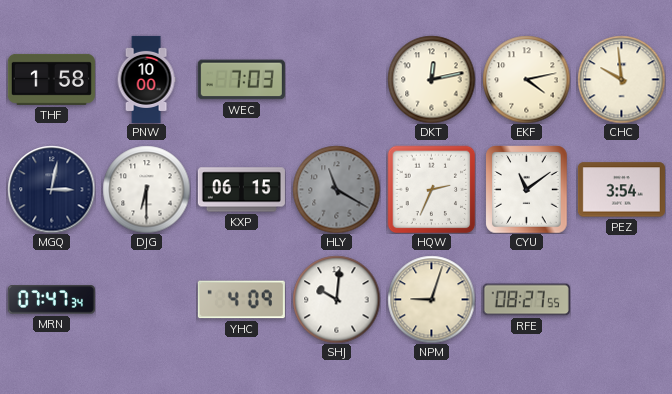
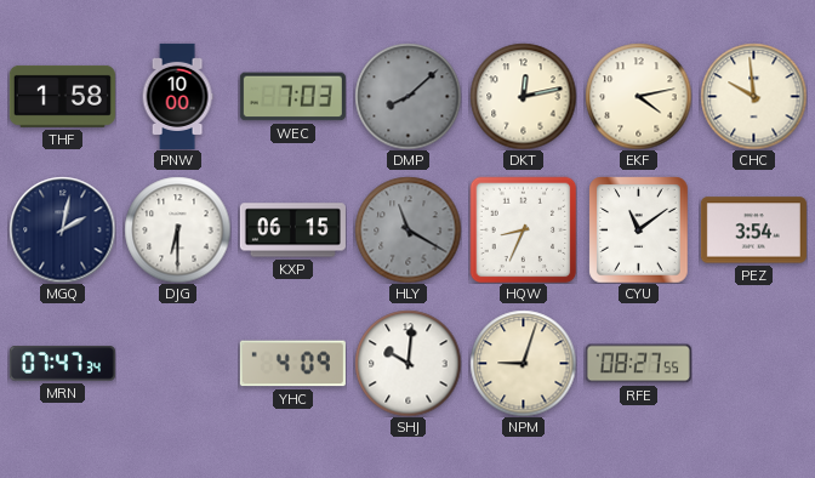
DMP: none -> 8:08
MGQ: 3:02 -> 2:02
HQW: 2:34 -> 8:34
